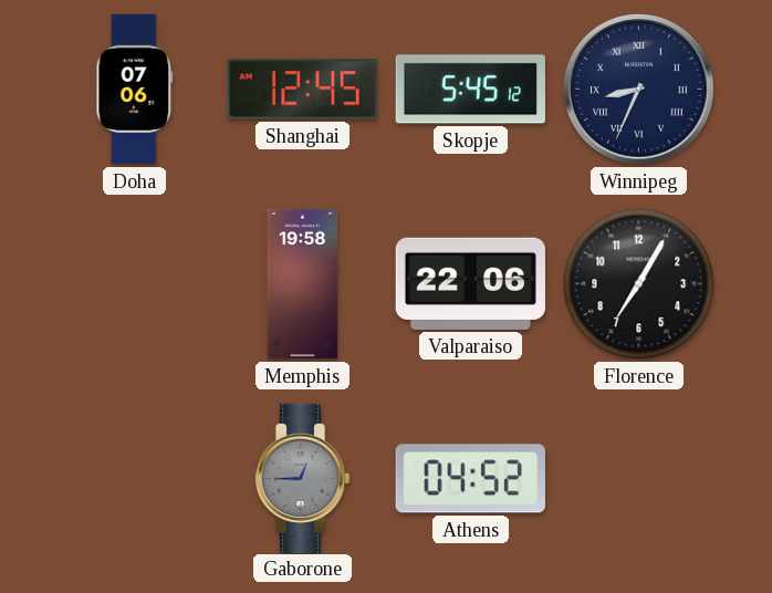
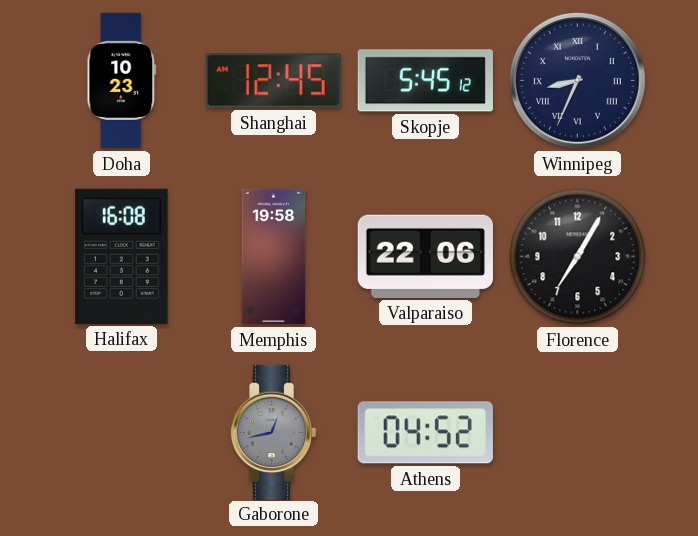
Doha: 07:06 -> 10:23
Halifax: none -> 16:08
Gaborone: 12:45 -> 12:43
